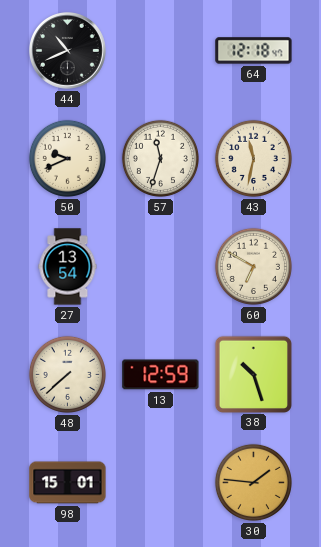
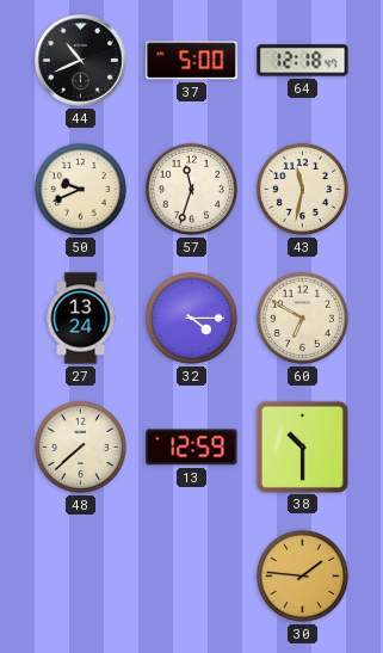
37: none -> 5:00
27: 13:54 -> 13:24
32: none -> 4:15
38: 10:27 -> 10:30
98: 15:01 -> none
